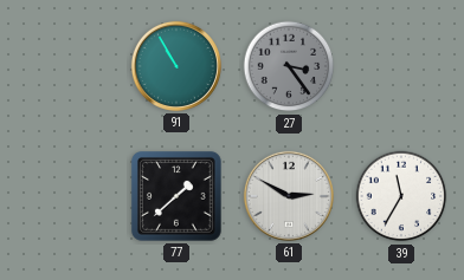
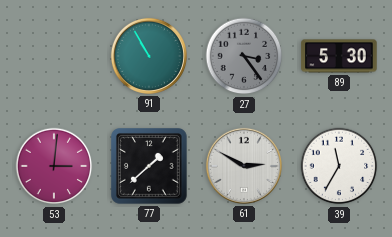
89: none -> 5:30
53: none -> 3:01
